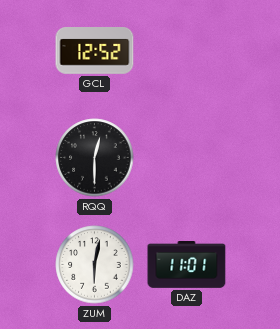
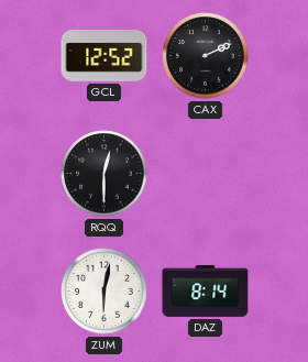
CAX: none -> 2:11
DAZ: 11:01 -> 8:14
